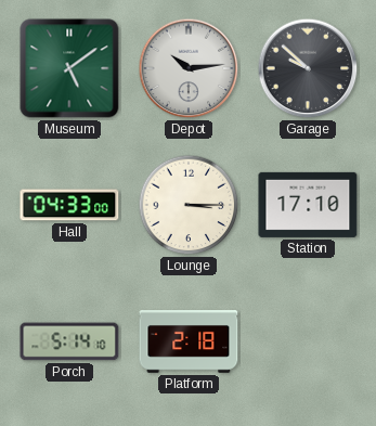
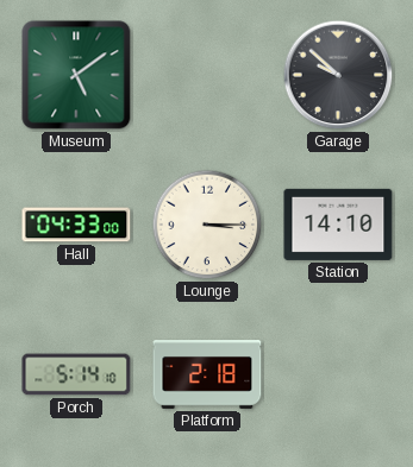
Depot: 10:14 -> none
Station: 17:10 -> 14:10
